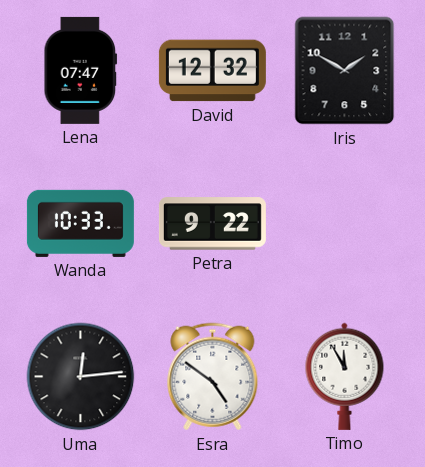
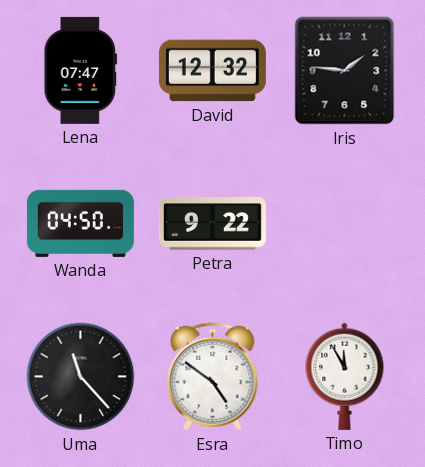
Iris: 1:50 -> 1:46
Wanda: 10:33 -> 04:50
Uma: 12:14 -> 11:23
